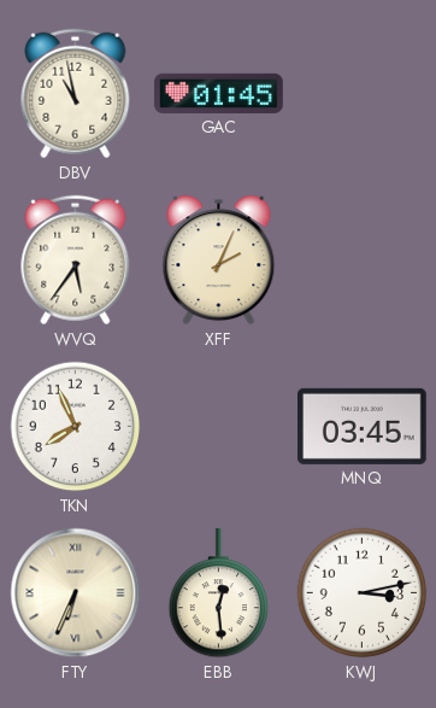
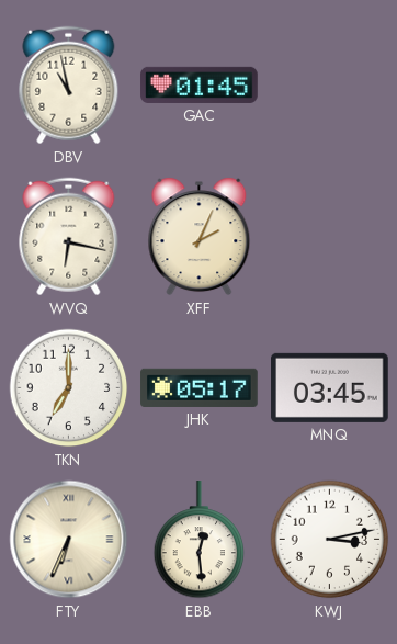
WVQ: 5:36 -> 6:17
TKN: 7:56 -> 7:00
JHK: none -> 05:17
